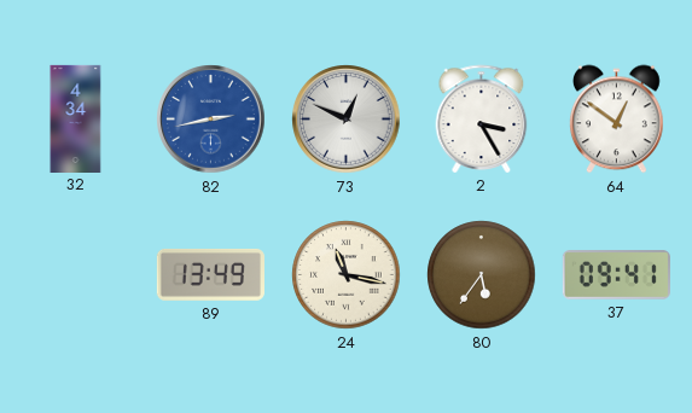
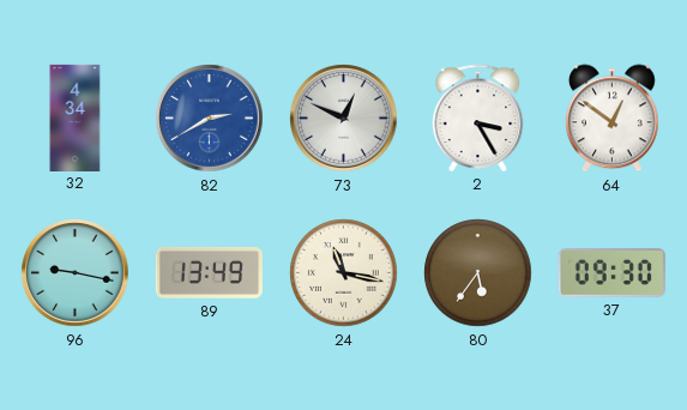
82: 2:43 -> 2:40
96: none -> 9:17
37: 09:41 -> 09:30
